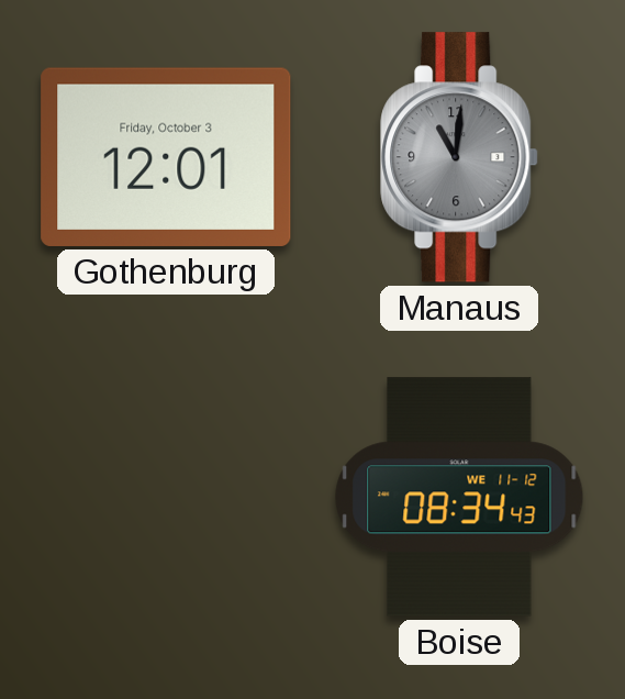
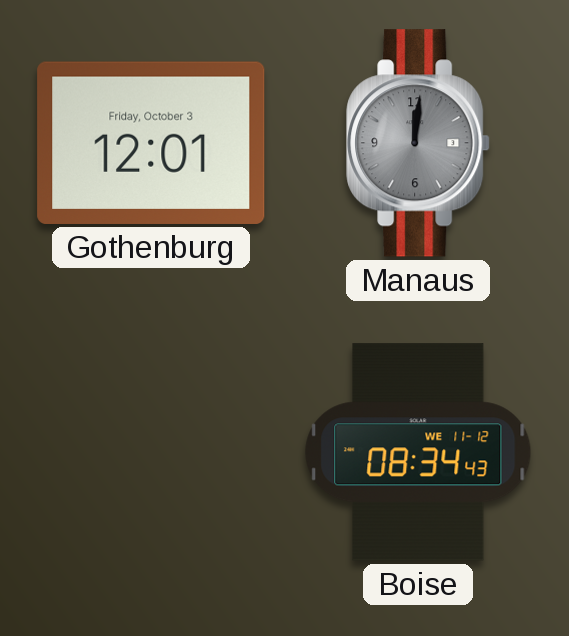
Manaus: 11:01 -> 12:01
